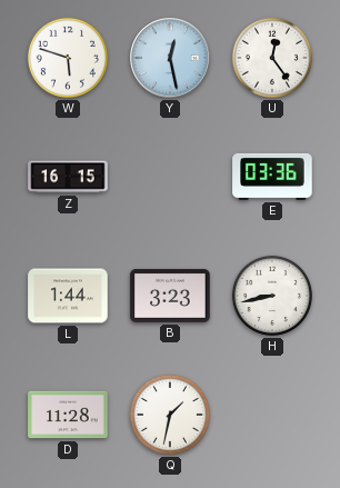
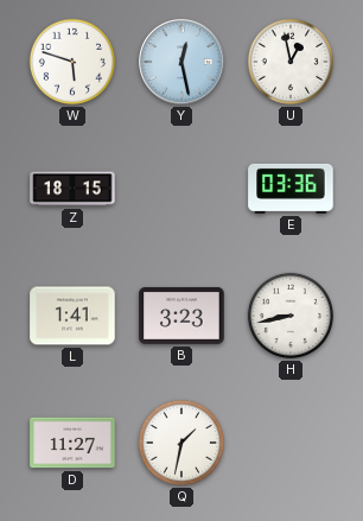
U: 12:24 -> 12:58
Z: 16:15 -> 18:15
L: 1:44 -> 1:41
D: 11:28 -> 11:27
